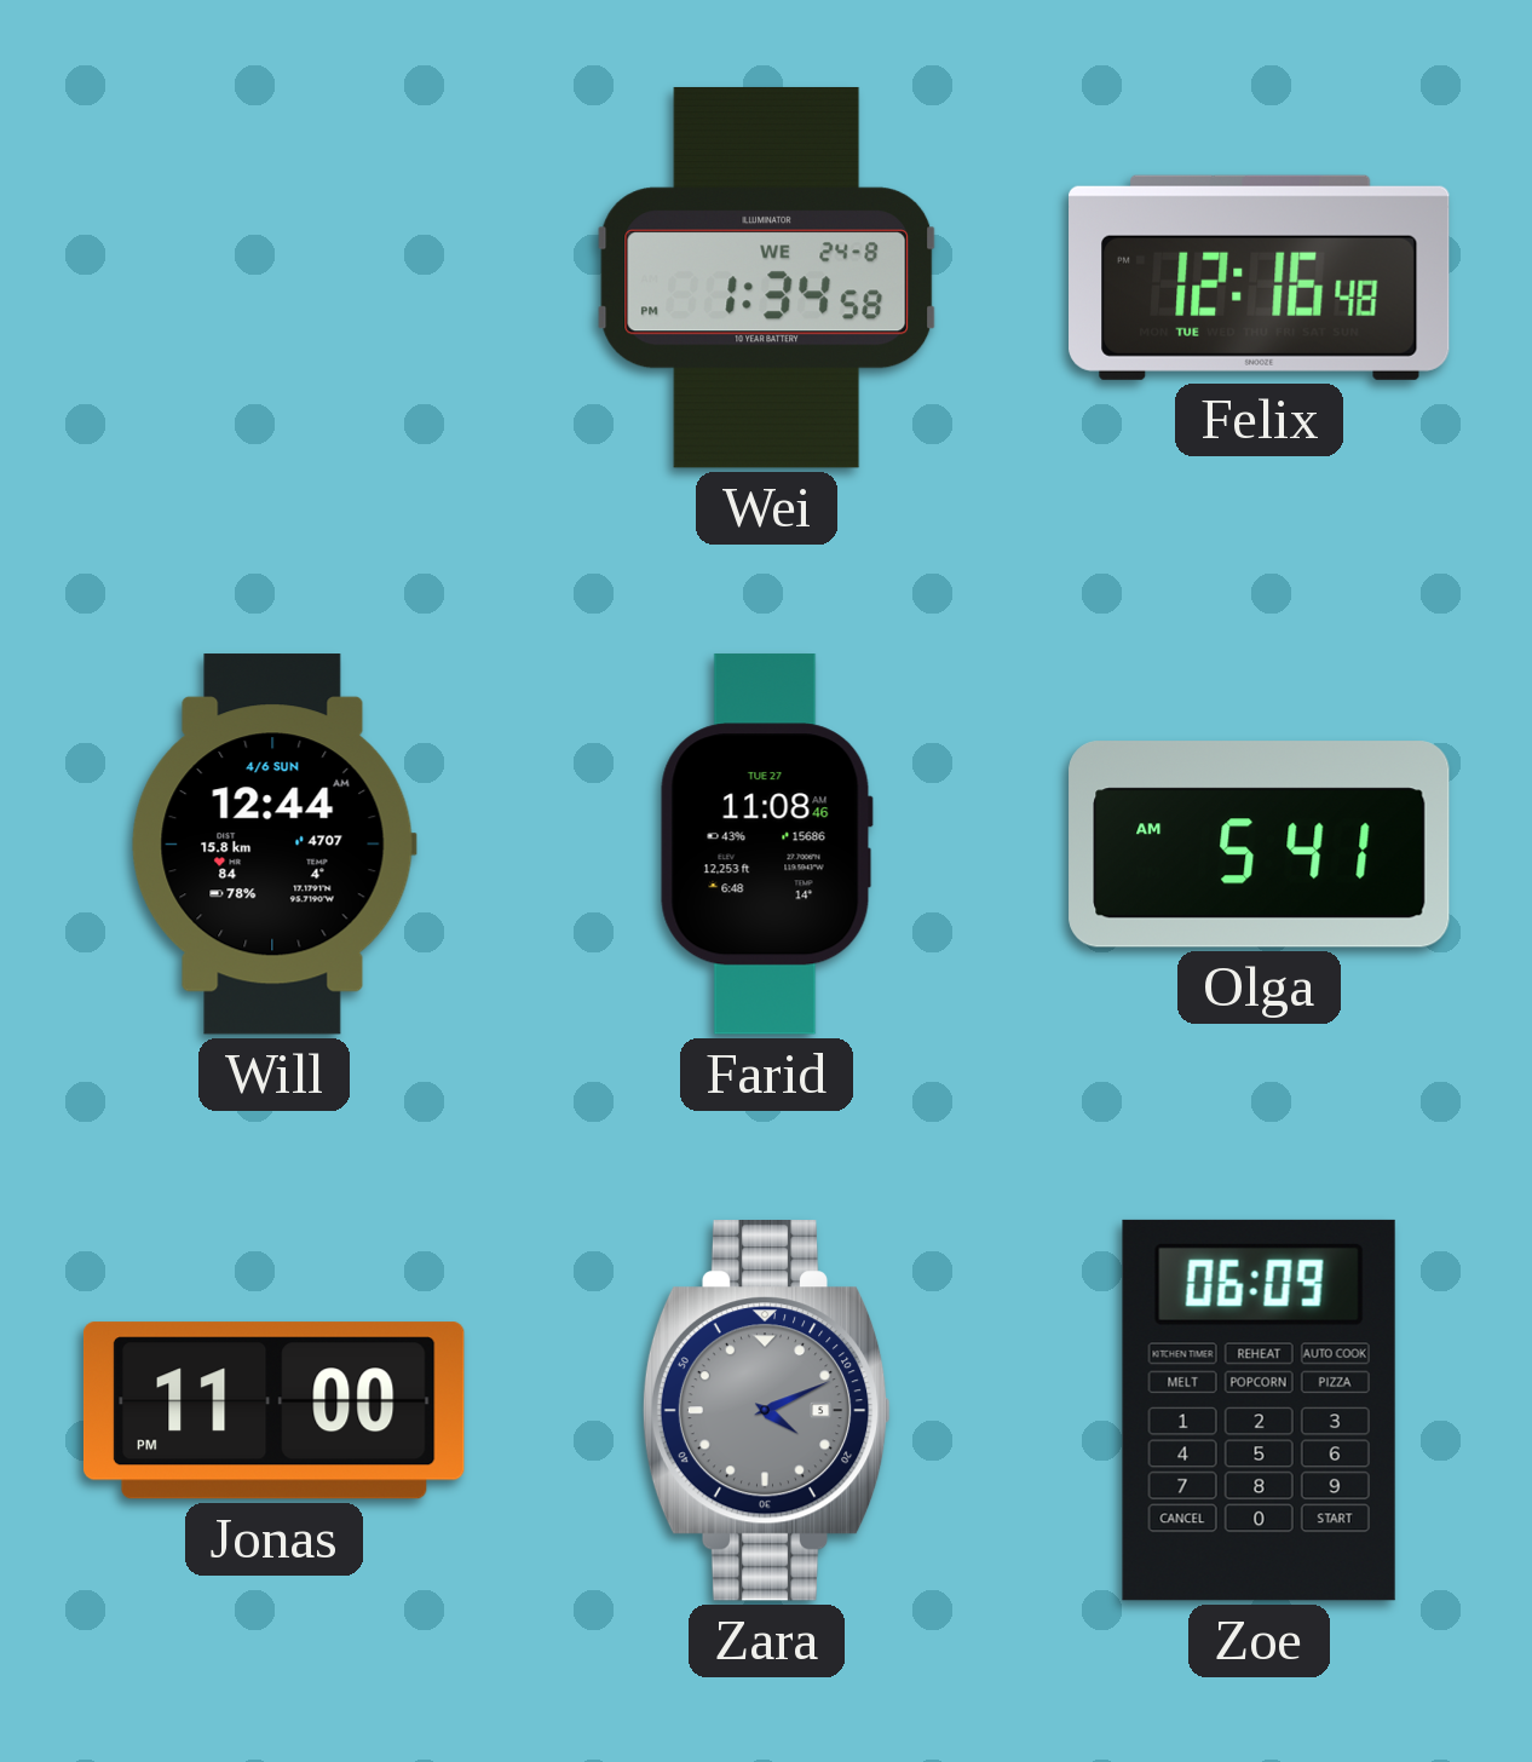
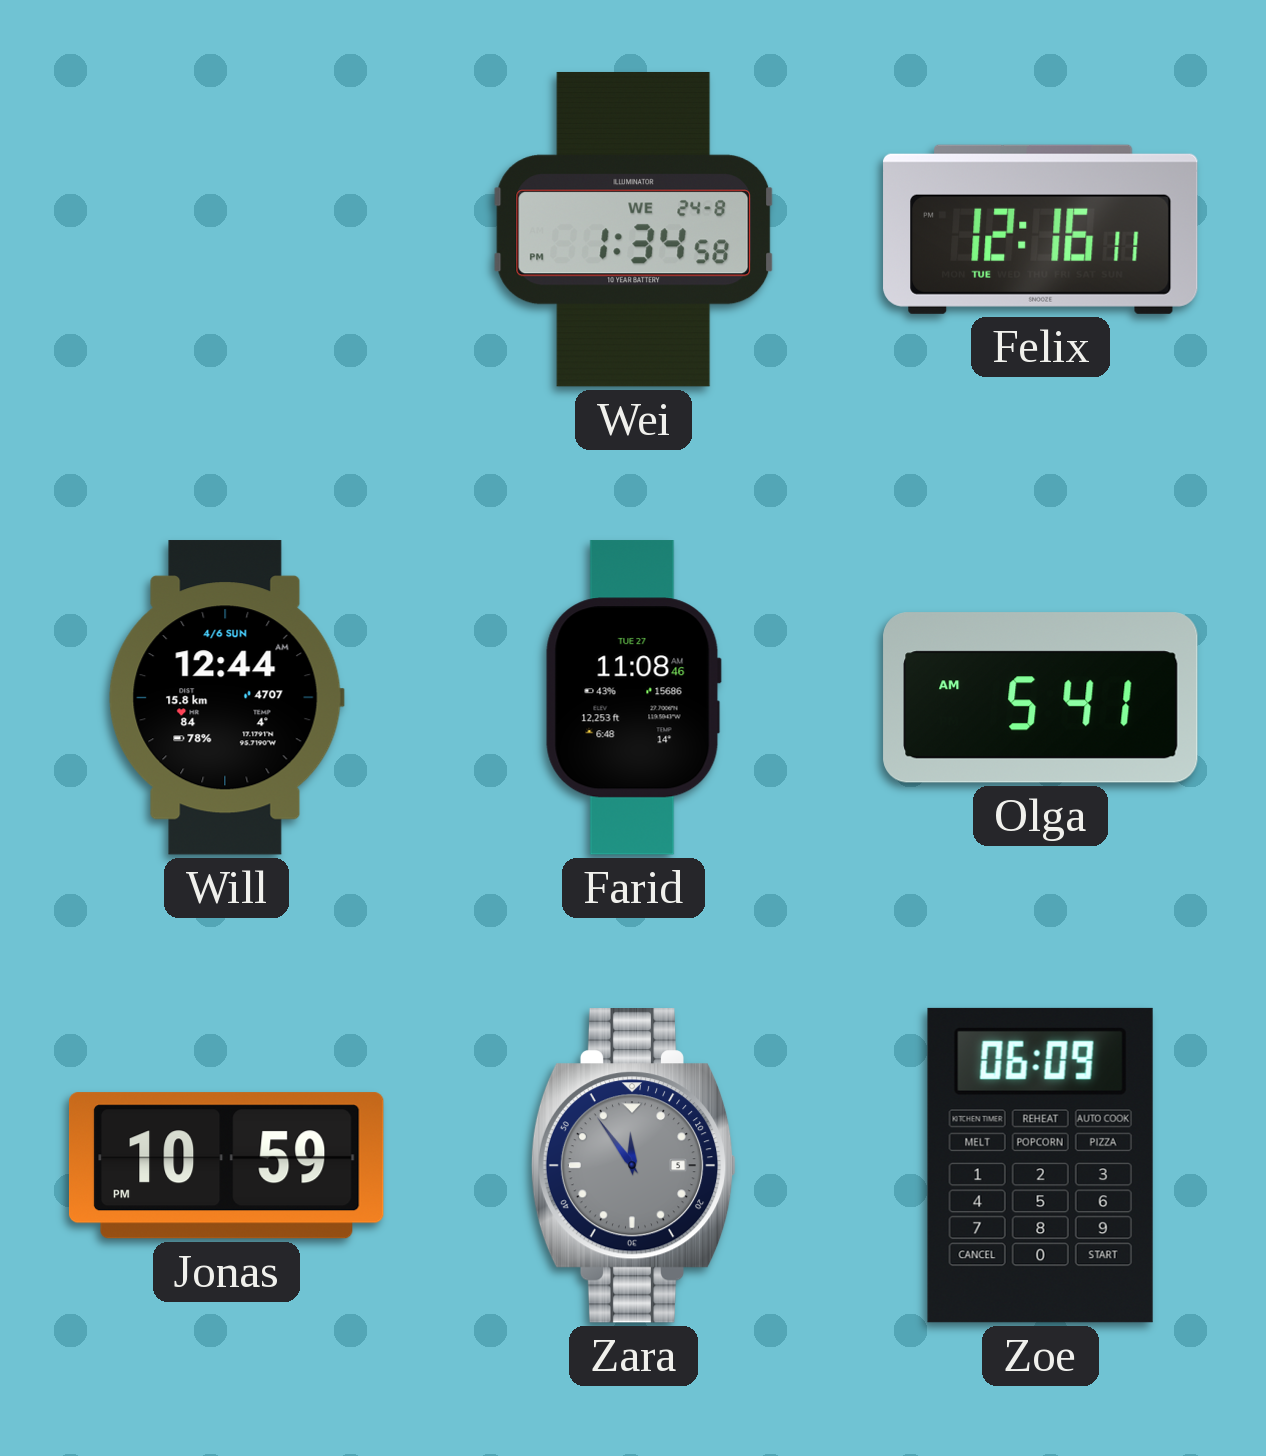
Felix: 12:16:48 -> 12:16:11
Jonas: 11:00 -> 10:59
Zara: 4:11 -> 11:54
